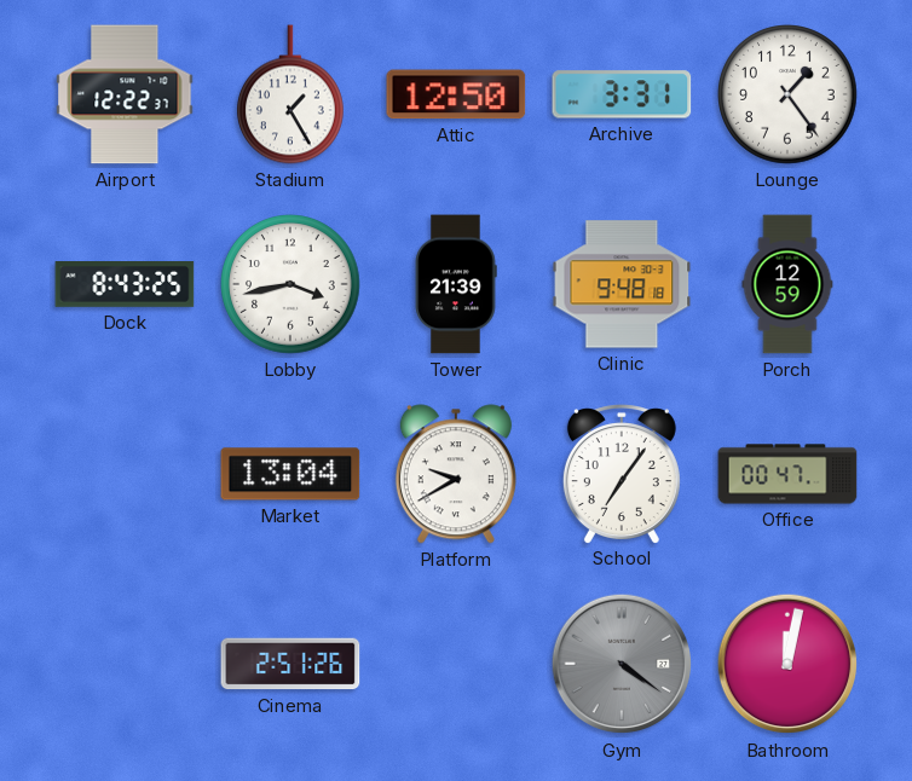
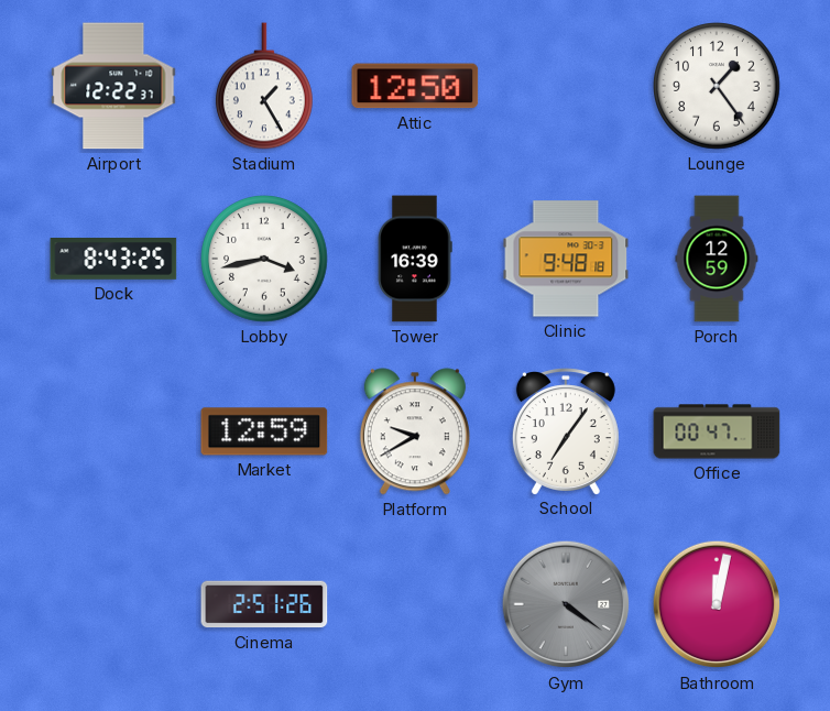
Archive: 3:31 -> none
Tower: 21:39 -> 16:39
Market: 13:04 -> 12:59
